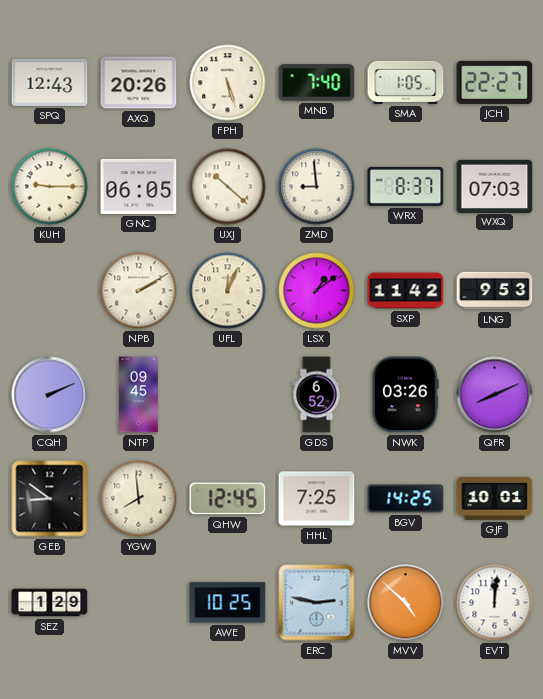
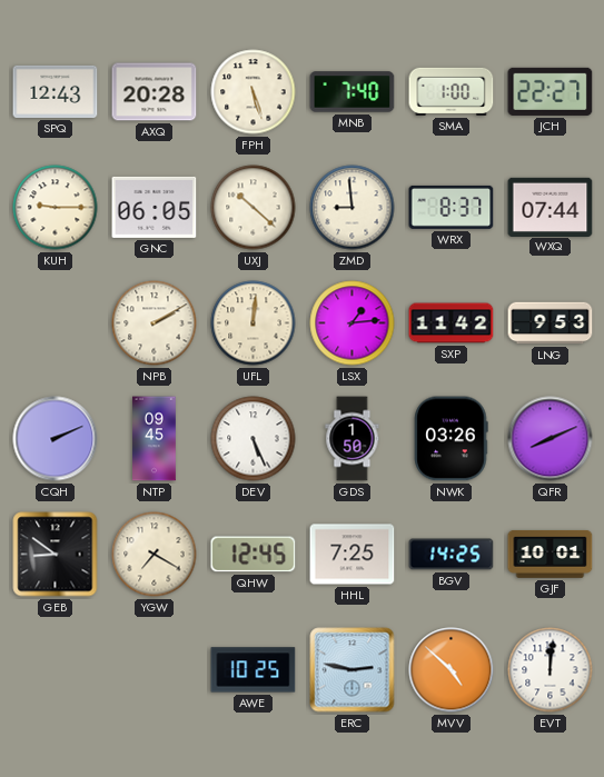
AXQ: 20:26 -> 20:28
SMA: 1:05 -> 1:00
WXQ: 07:03 -> 07:44
UFL: 12:04 -> 12:01
LSX: 1:09 -> 1:14
DEV: none -> 5:26
GDS: 6:52 -> 1:50
YGW: 7:59 -> 7:20
SEZ: 1:29 -> none
